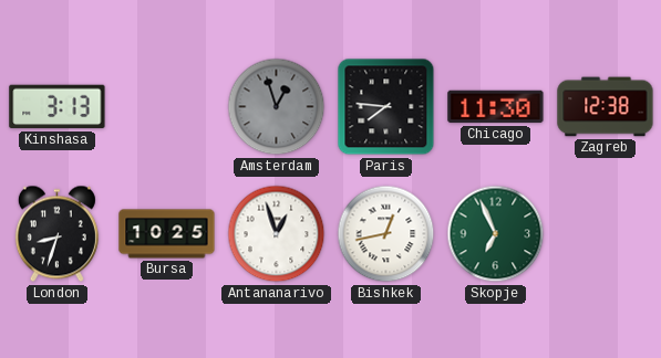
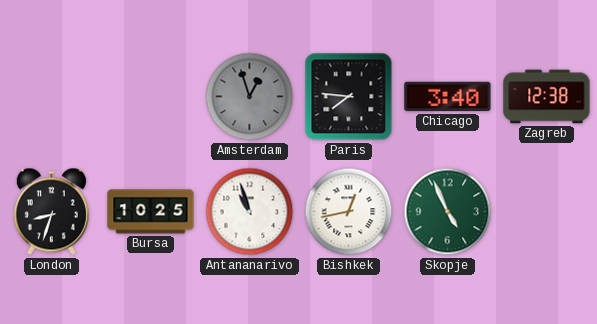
Kinshasa: 3:13 -> none
Chicago: 11:30 -> 3:40
Antananarivo: 12:57 -> 10:57
Skopje: 6:56 -> 4:56
